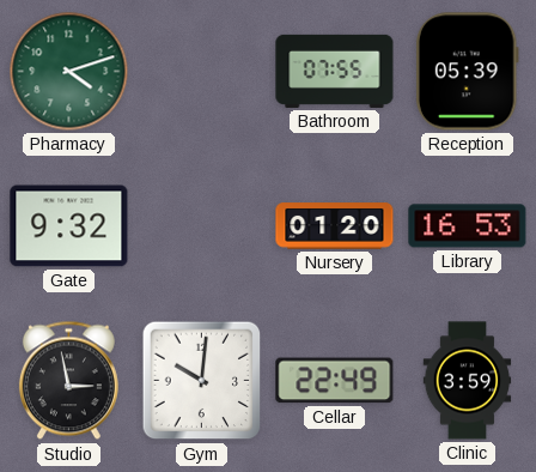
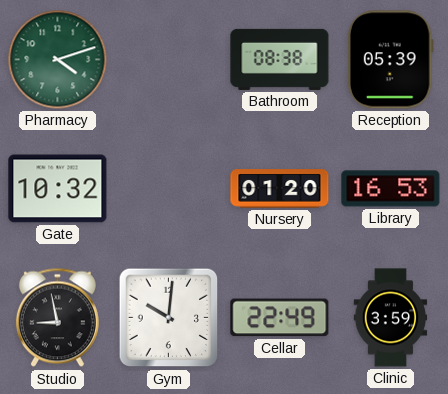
Bathroom: 07:55 -> 08:38
Gate: 9:32 -> 10:32
Studio: 2:58 -> 8:58
